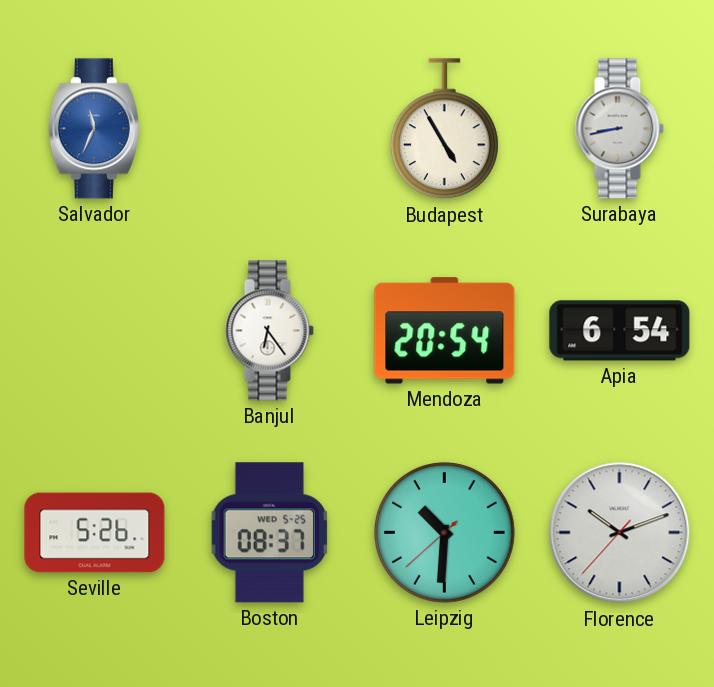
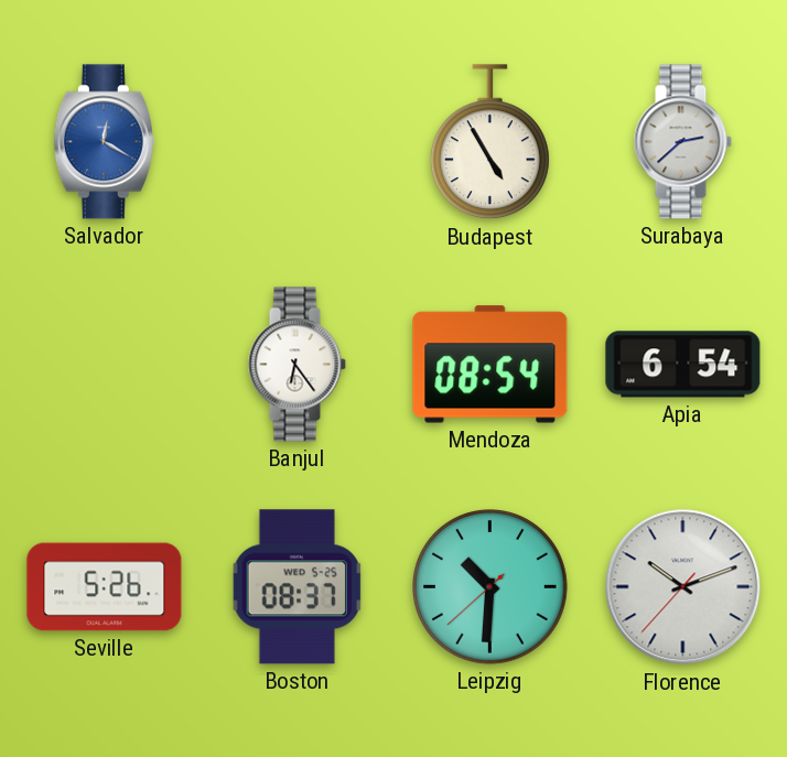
Salvador: 11:34 -> 12:20
Surabaya: 8:43 -> 2:38
Mendoza: 20:54 -> 08:54
